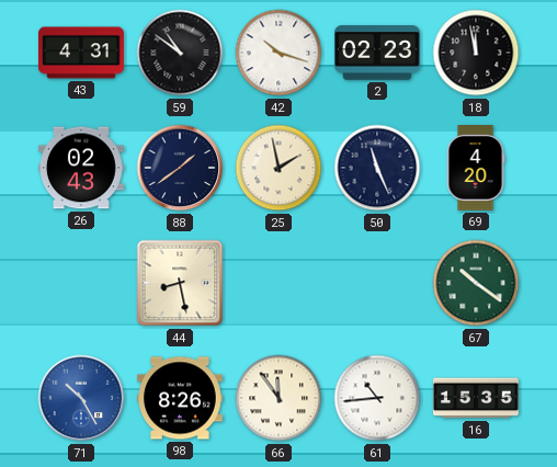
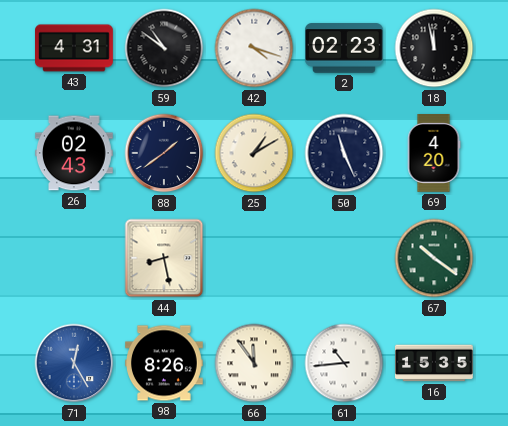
42: 10:18 -> 4:18
25: 1:58 -> 1:10
71: 10:25 -> 12:25
